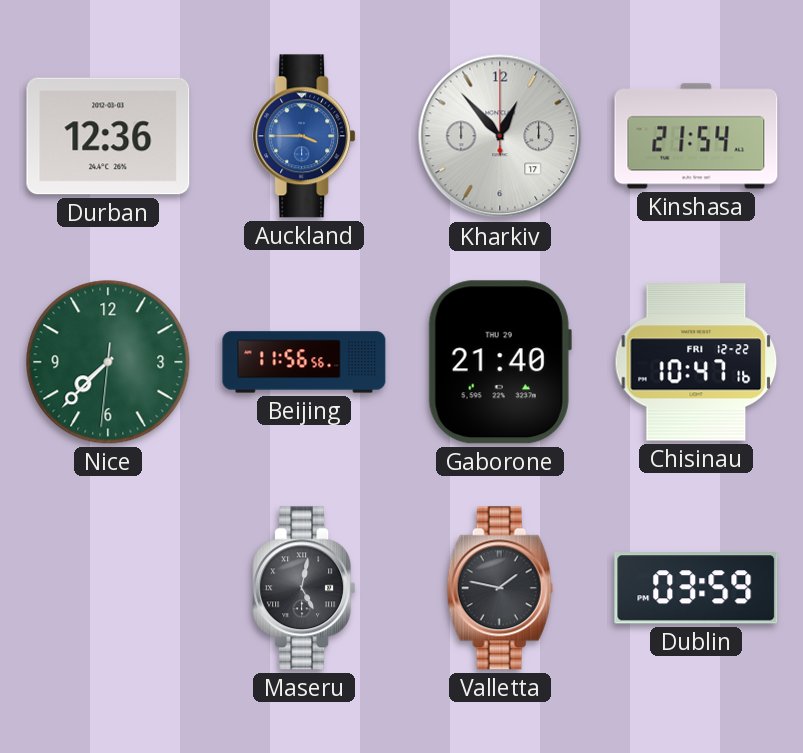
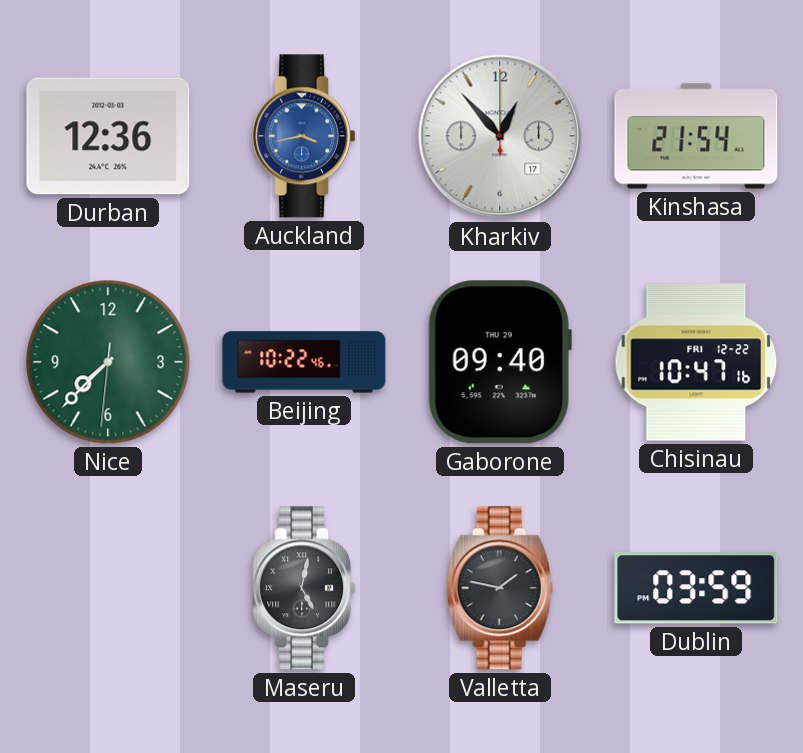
Auckland: 3:45 -> 3:43
Beijing: 11:56 -> 10:22
Gaborone: 21:40 -> 09:40
